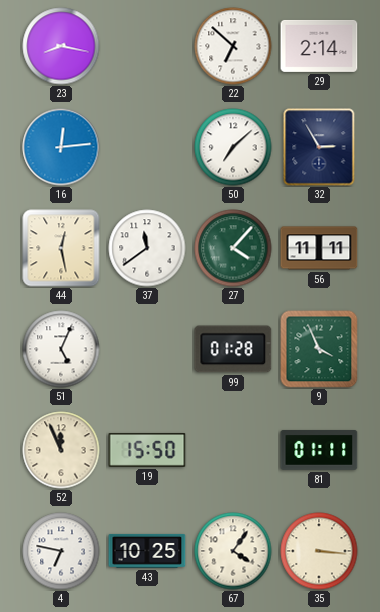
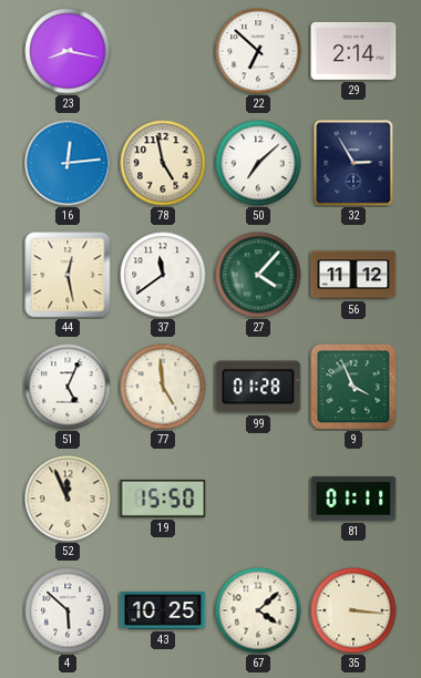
78: none -> 4:58
56: 11:11 -> 11:12
77: none -> 4:59
4: 6:47 -> 5:52
67: 4:06 -> 4:08
